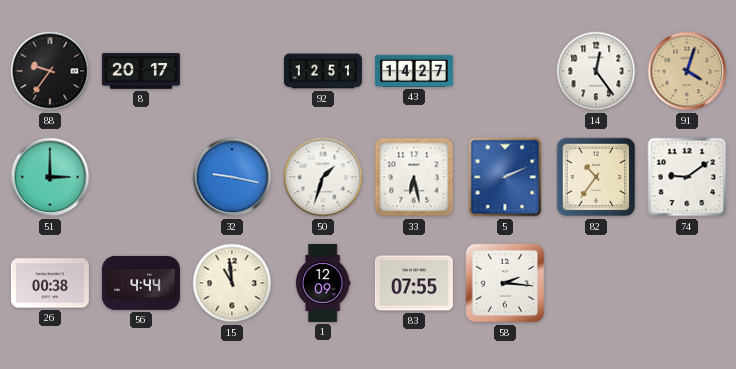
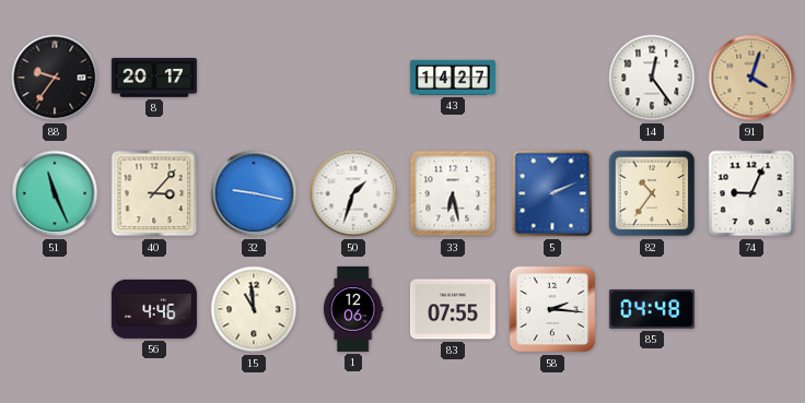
92: 12:51 -> none
51: 3:00 -> 11:26
40: none -> 3:07
74: 9:09 -> 9:04
26: 00:38 -> none
56: 4:44 -> 4:46
1: 12:09 -> 12:06
85: none -> 04:48
